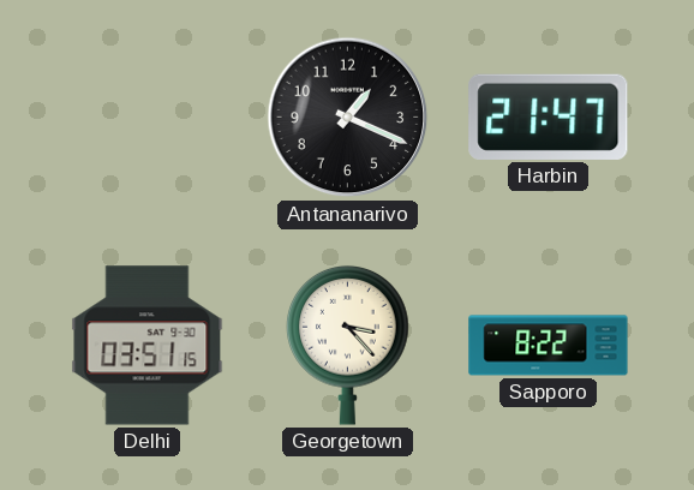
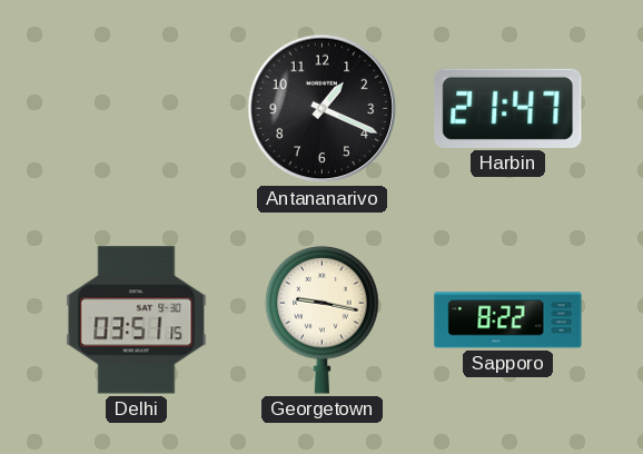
Georgetown: 3:23 -> 9:17
